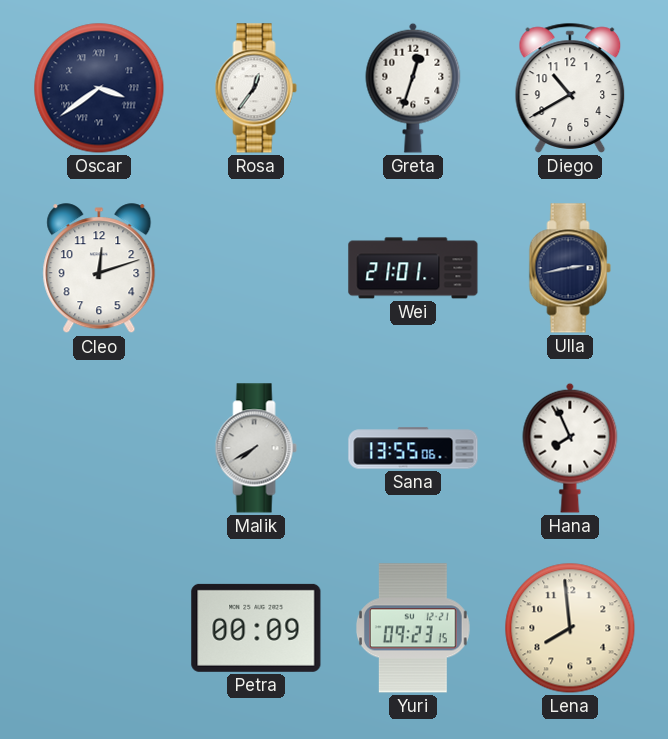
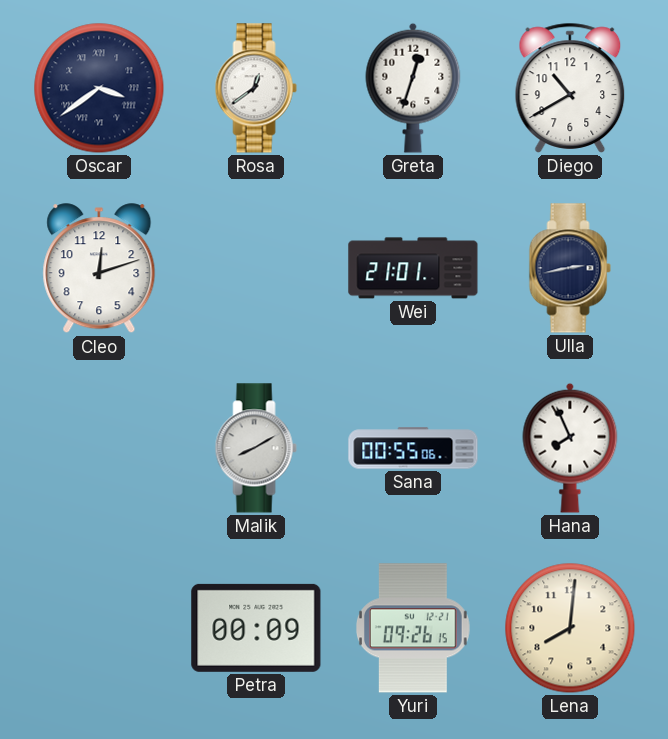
Rosa: 12:36 -> 12:39
Malik: 7:40 -> 8:10
Sana: 13:55 -> 00:55
Yuri: 09:23 -> 09:26
Lena: 7:59 -> 8:01
